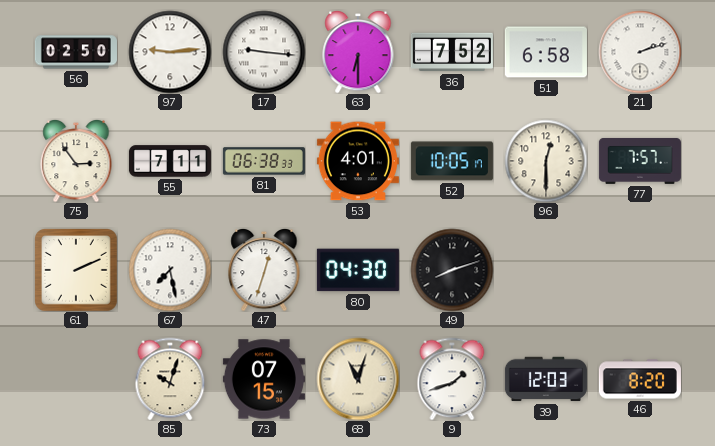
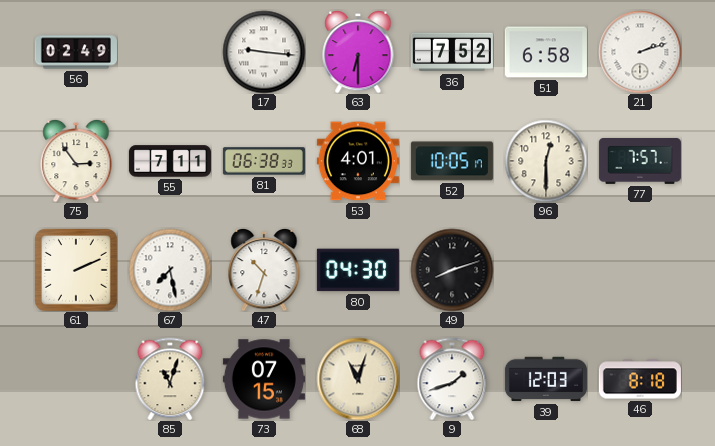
56: 02:50 -> 02:49
97: 9:14 -> none
47: 12:33 -> 10:33
85: 10:03 -> 11:03
46: 8:20 -> 8:18
